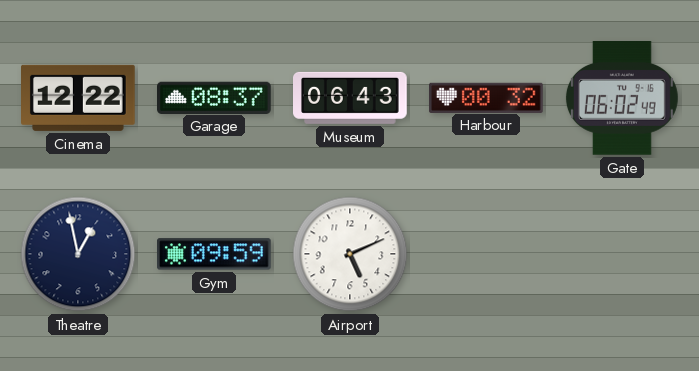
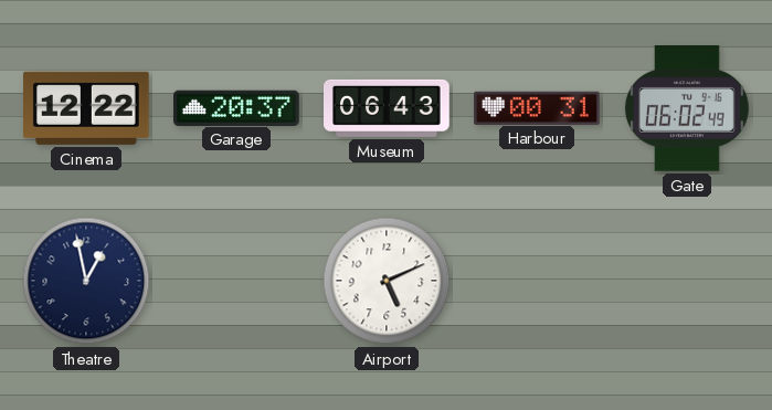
Garage: 08:37 -> 20:37
Harbour: 00:32 -> 00:31
Gym: 09:59 -> none
